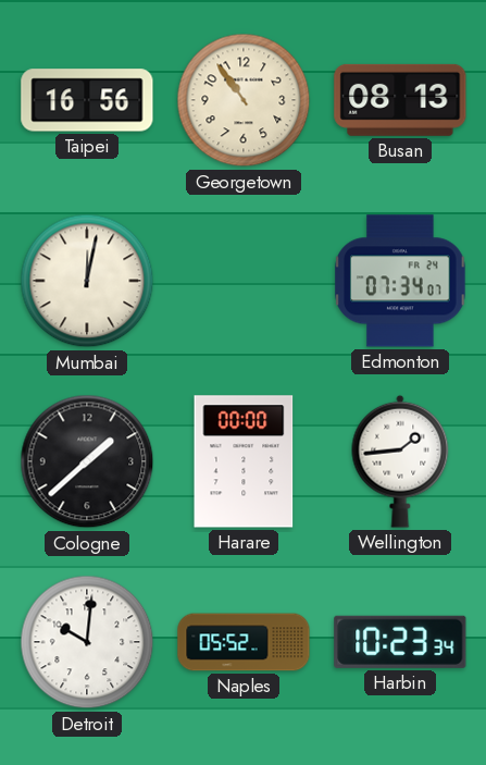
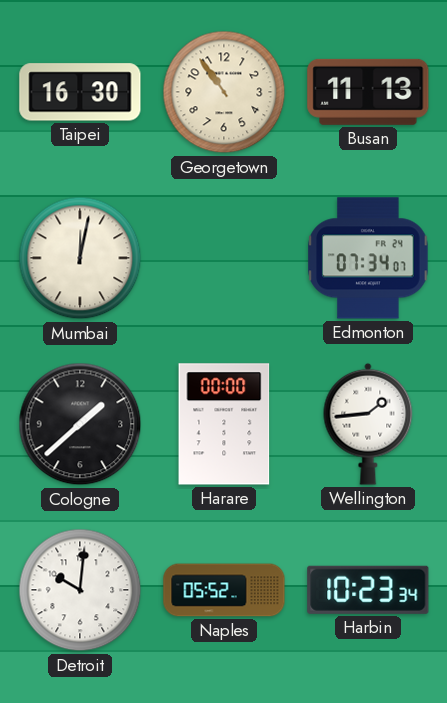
Taipei: 16:56 -> 16:30
Busan: 08:13 -> 11:13
